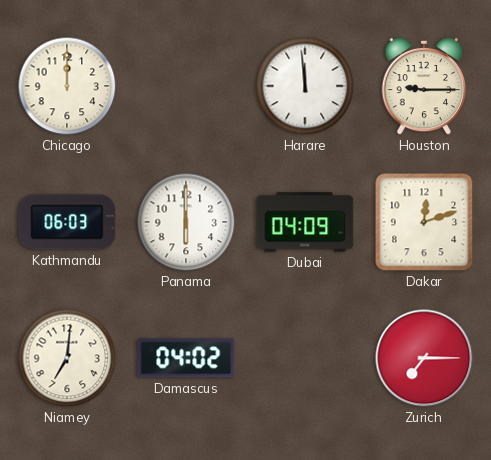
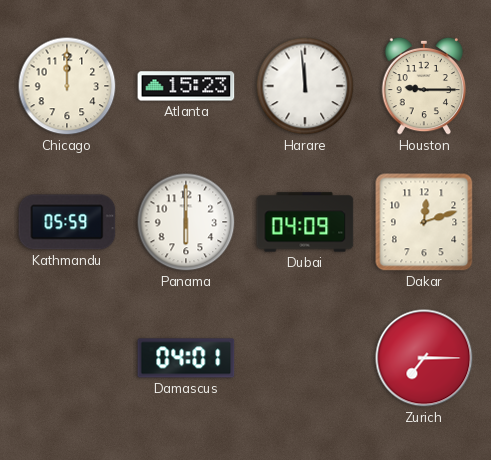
Atlanta: none -> 15:23
Kathmandu: 06:03 -> 05:59
Niamey: 7:01 -> none
Damascus: 04:02 -> 04:01
